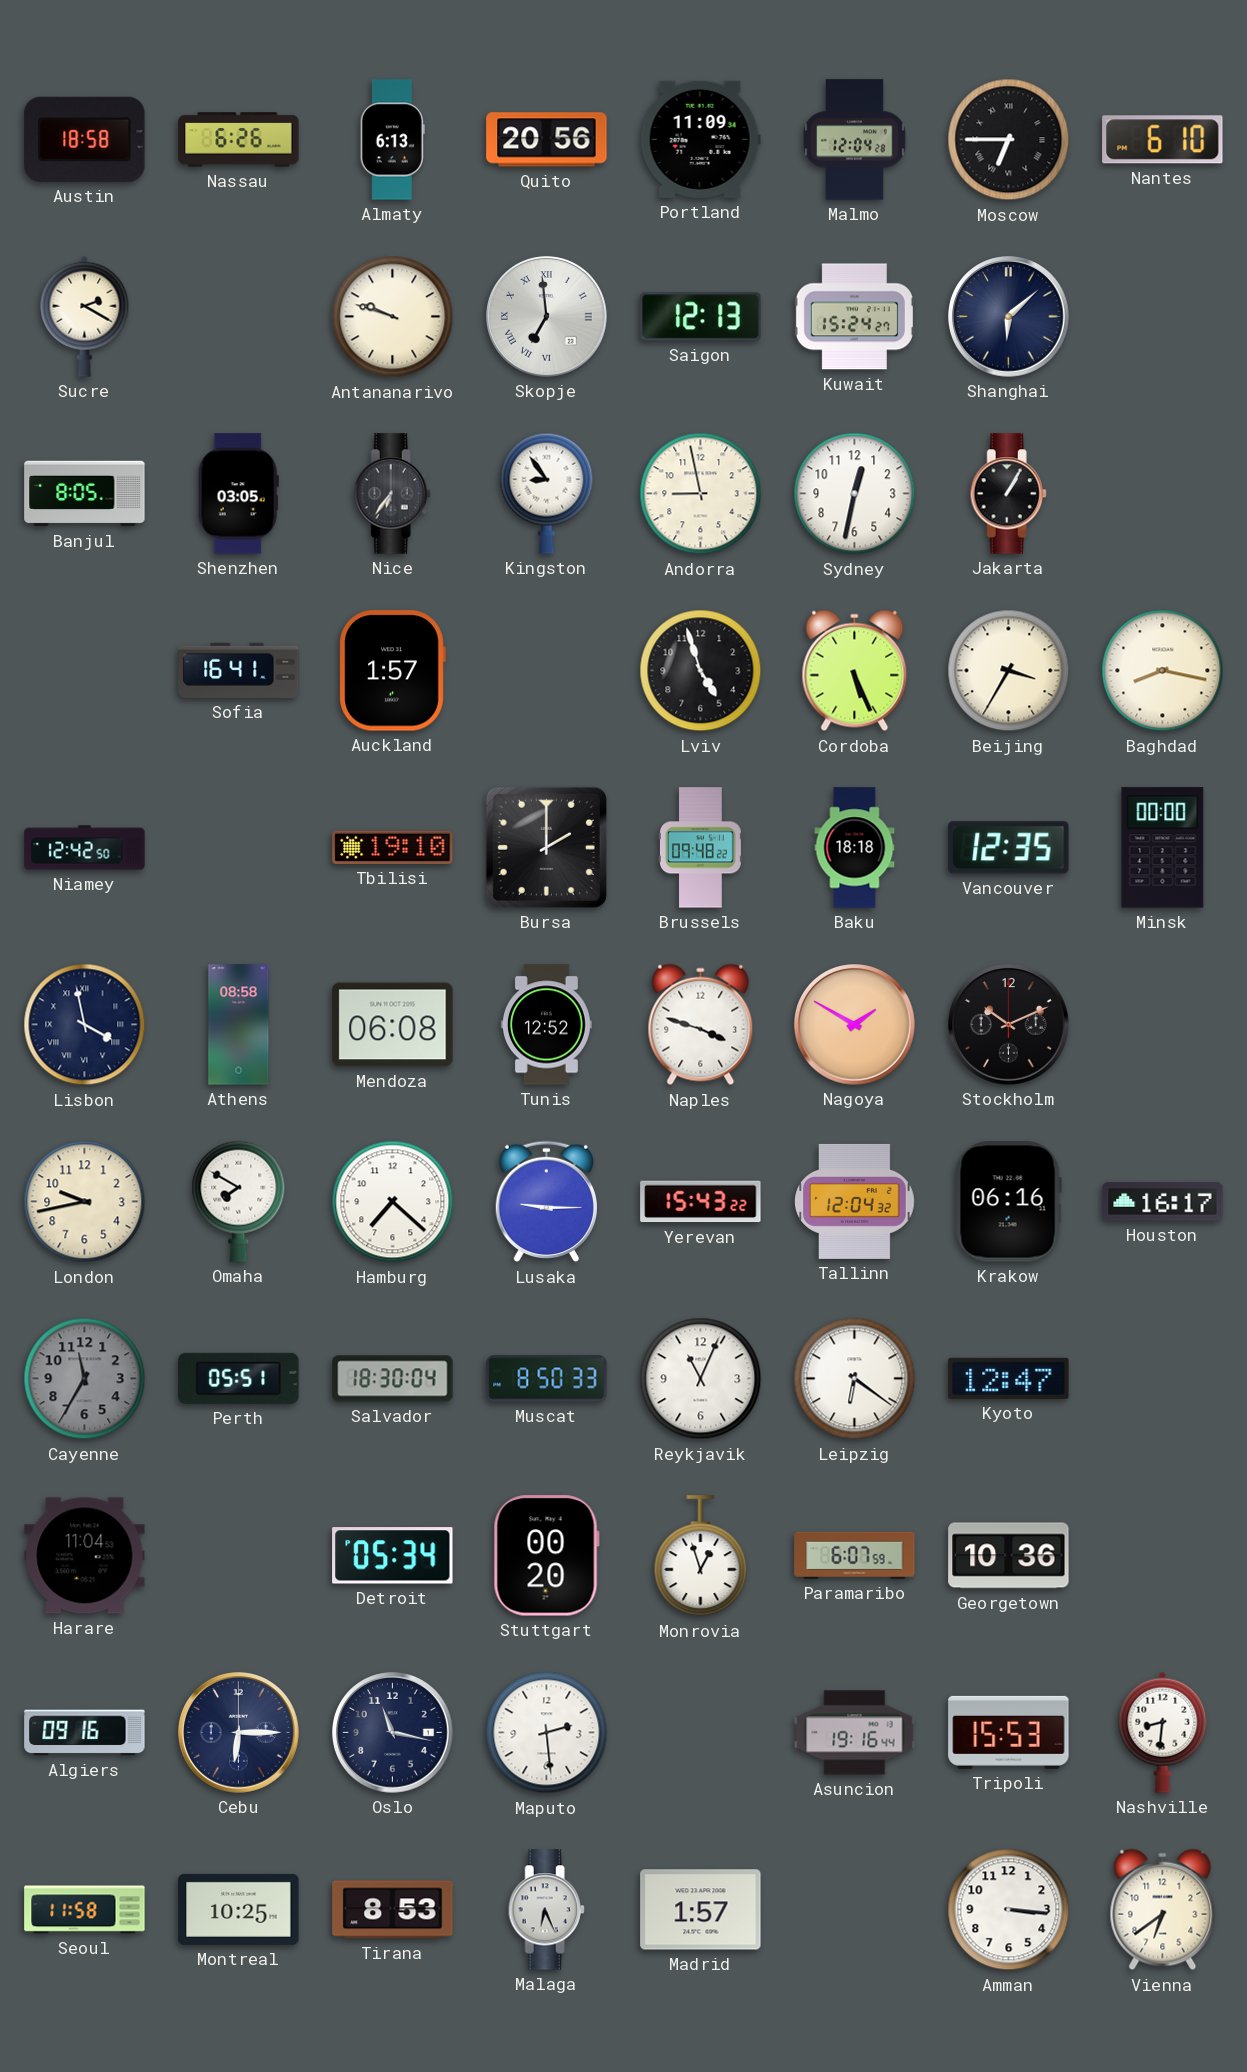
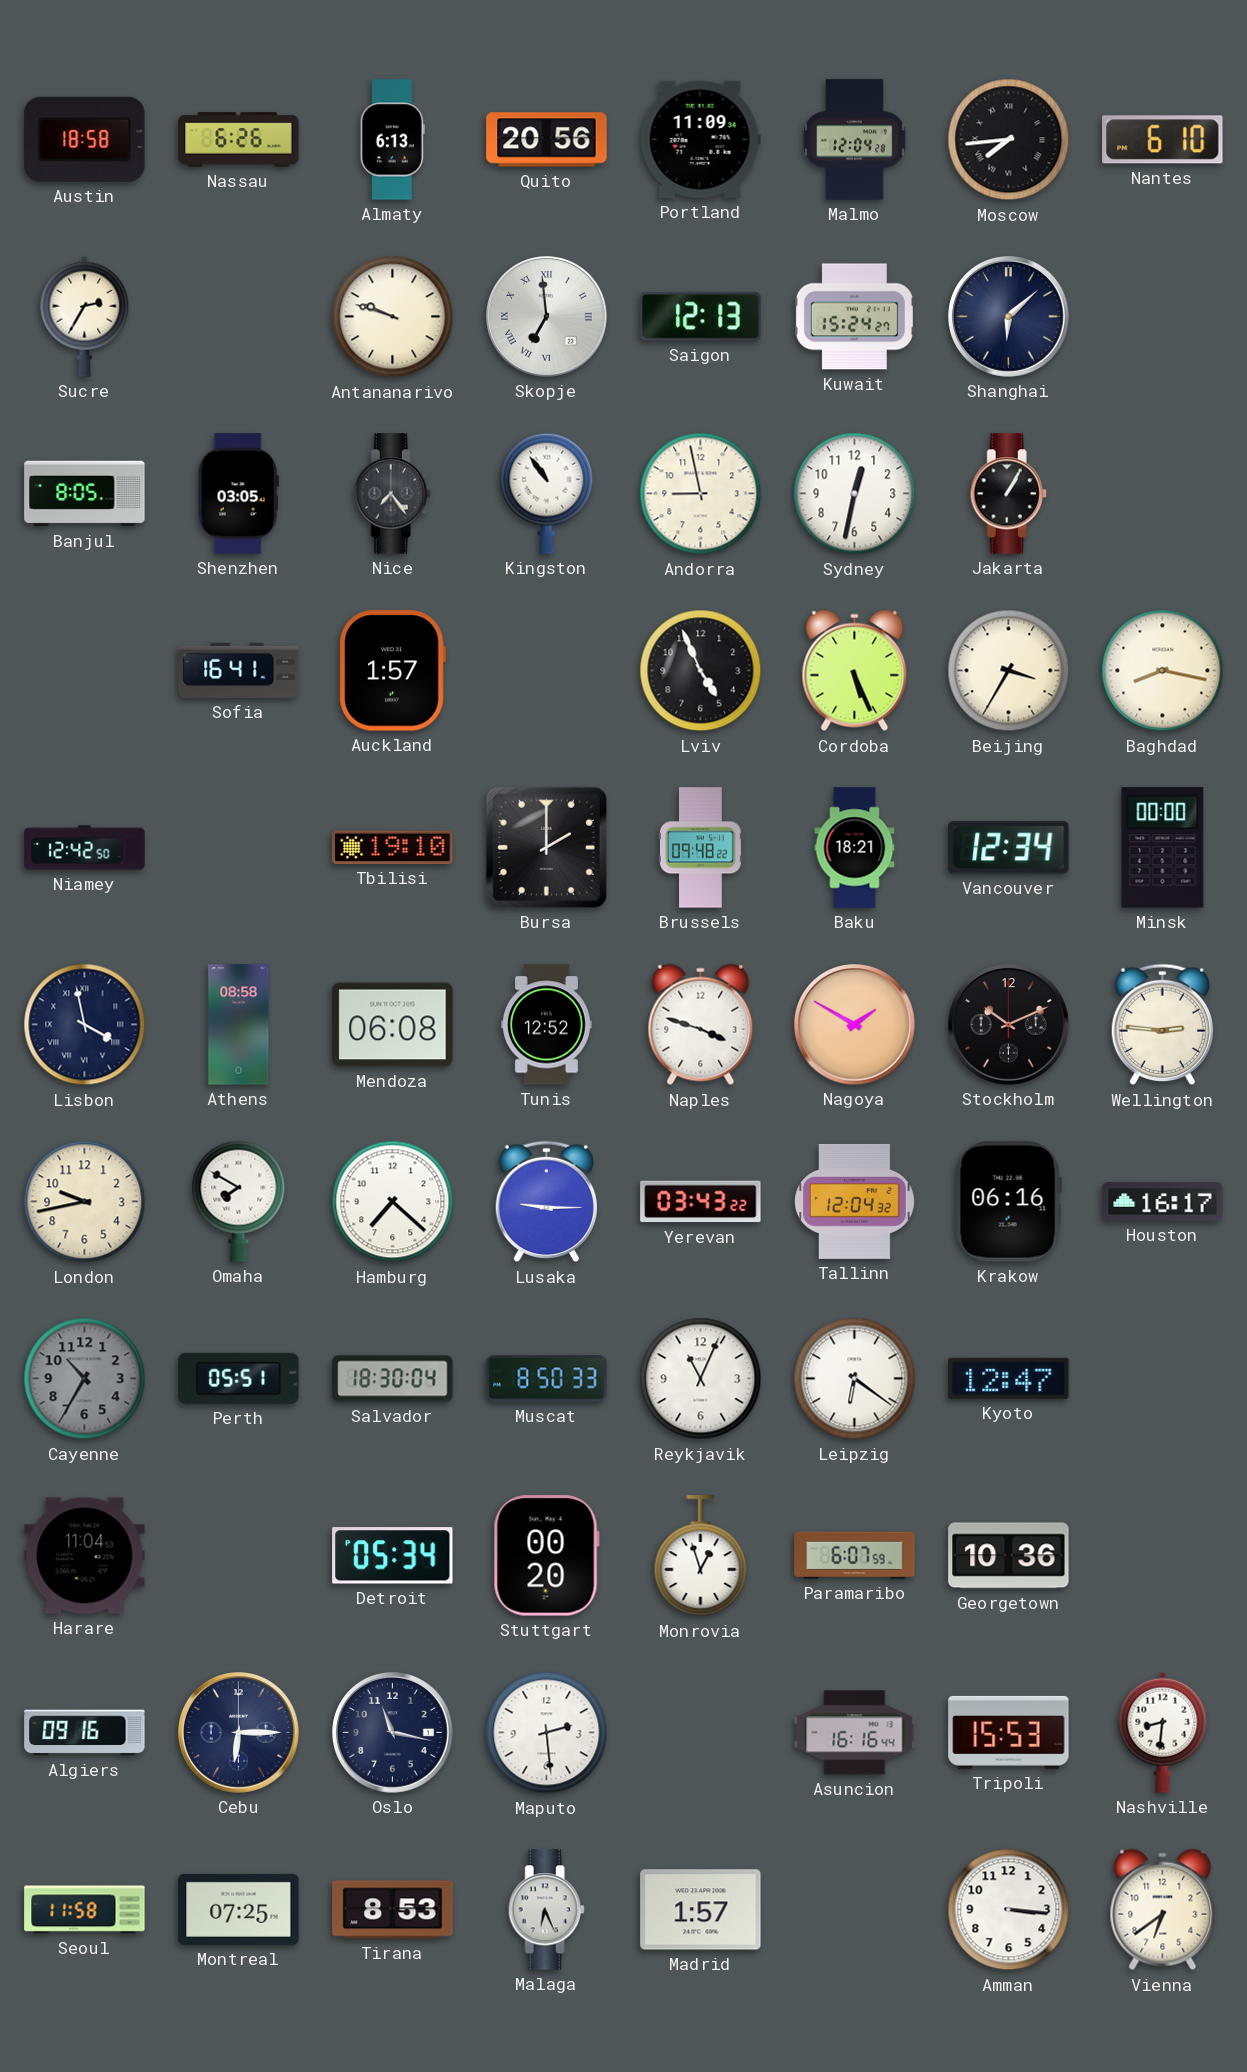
Moscow: 6:45 -> 7:44
Sucre: 2:20 -> 2:35
Nice: 6:36 -> 7:24
Kingston: 8:54 -> 10:54
Lviv: 4:57 -> 4:56
Baku: 18:18 -> 18:21
Vancouver: 12:35 -> 12:34
Wellington: none -> 2:46
Yerevan: 15:43 -> 03:43
Cayenne: 11:35 -> 10:35
Asuncion: 19:16 -> 16:16
Montreal: 10:25 -> 07:25
